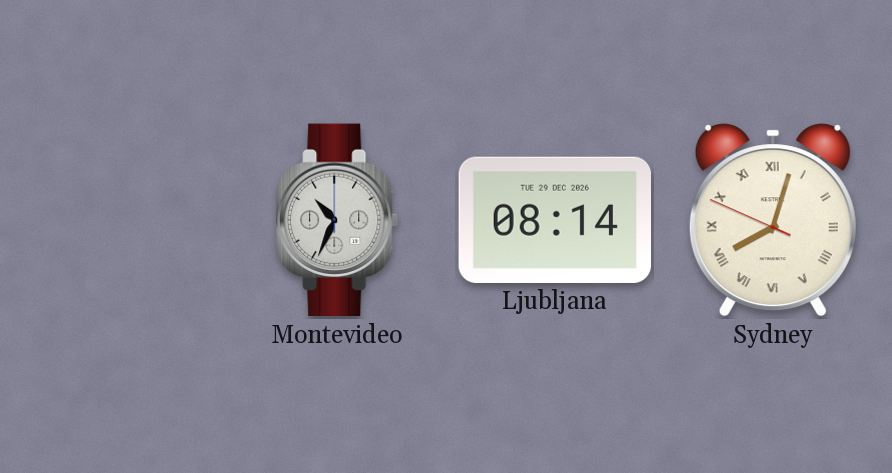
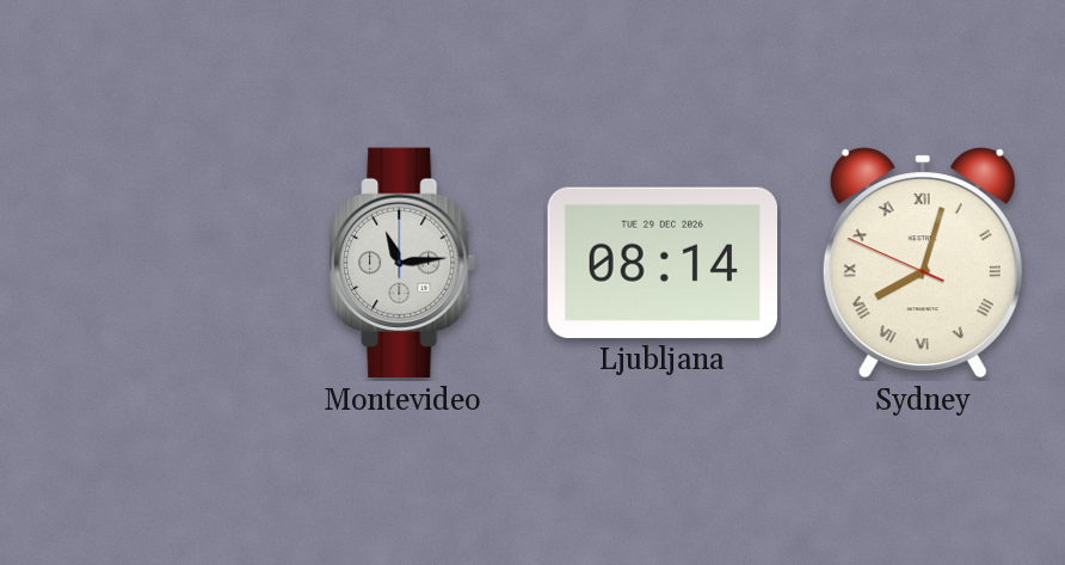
Montevideo: 10:34 -> 11:14
